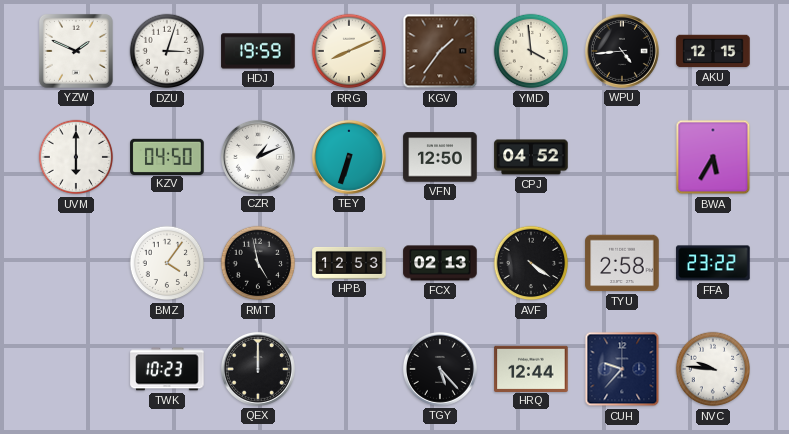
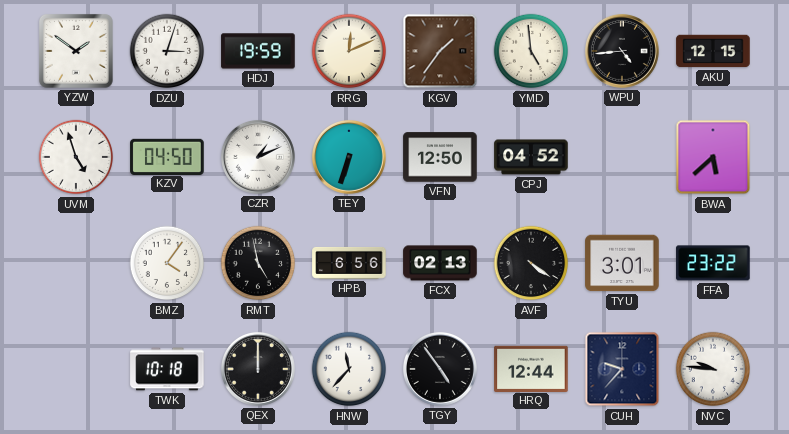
YZW: 1:49 -> 1:51
RRG: 8:11 -> 12:11
YMD: 3:59 -> 4:59
UVM: 6:00 -> 4:57
BWA: 5:35 -> 5:38
HPB: 12:53 -> 6:56
TYU: 2:58 -> 3:01
TWK: 10:23 -> 10:18
HNW: none -> 11:37
TGY: 5:23 -> 4:54
